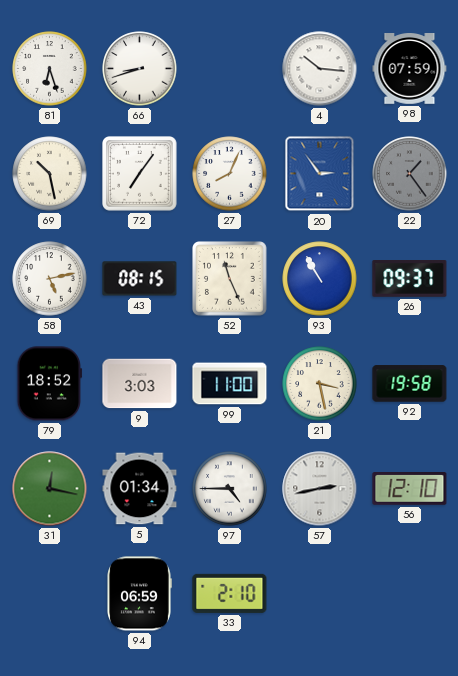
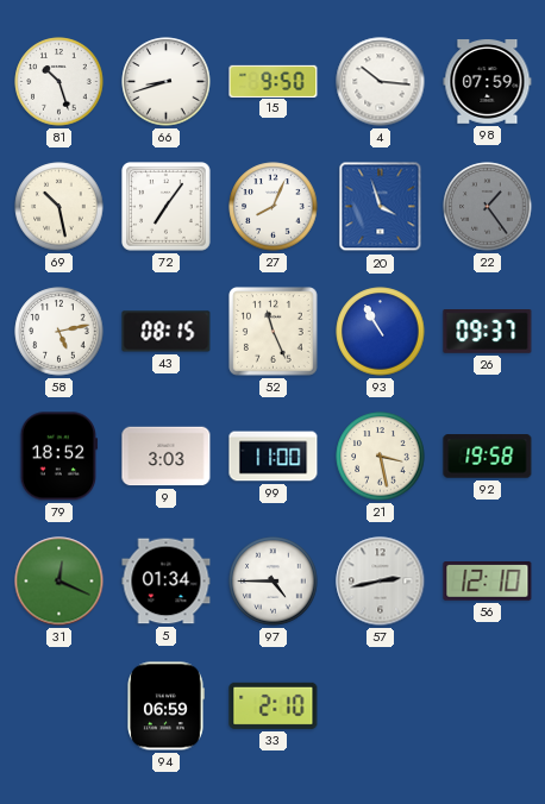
81: 6:27 -> 10:27
15: none -> 9:50
20: 2:54 -> 3:57
31: 12:17 -> 12:19
